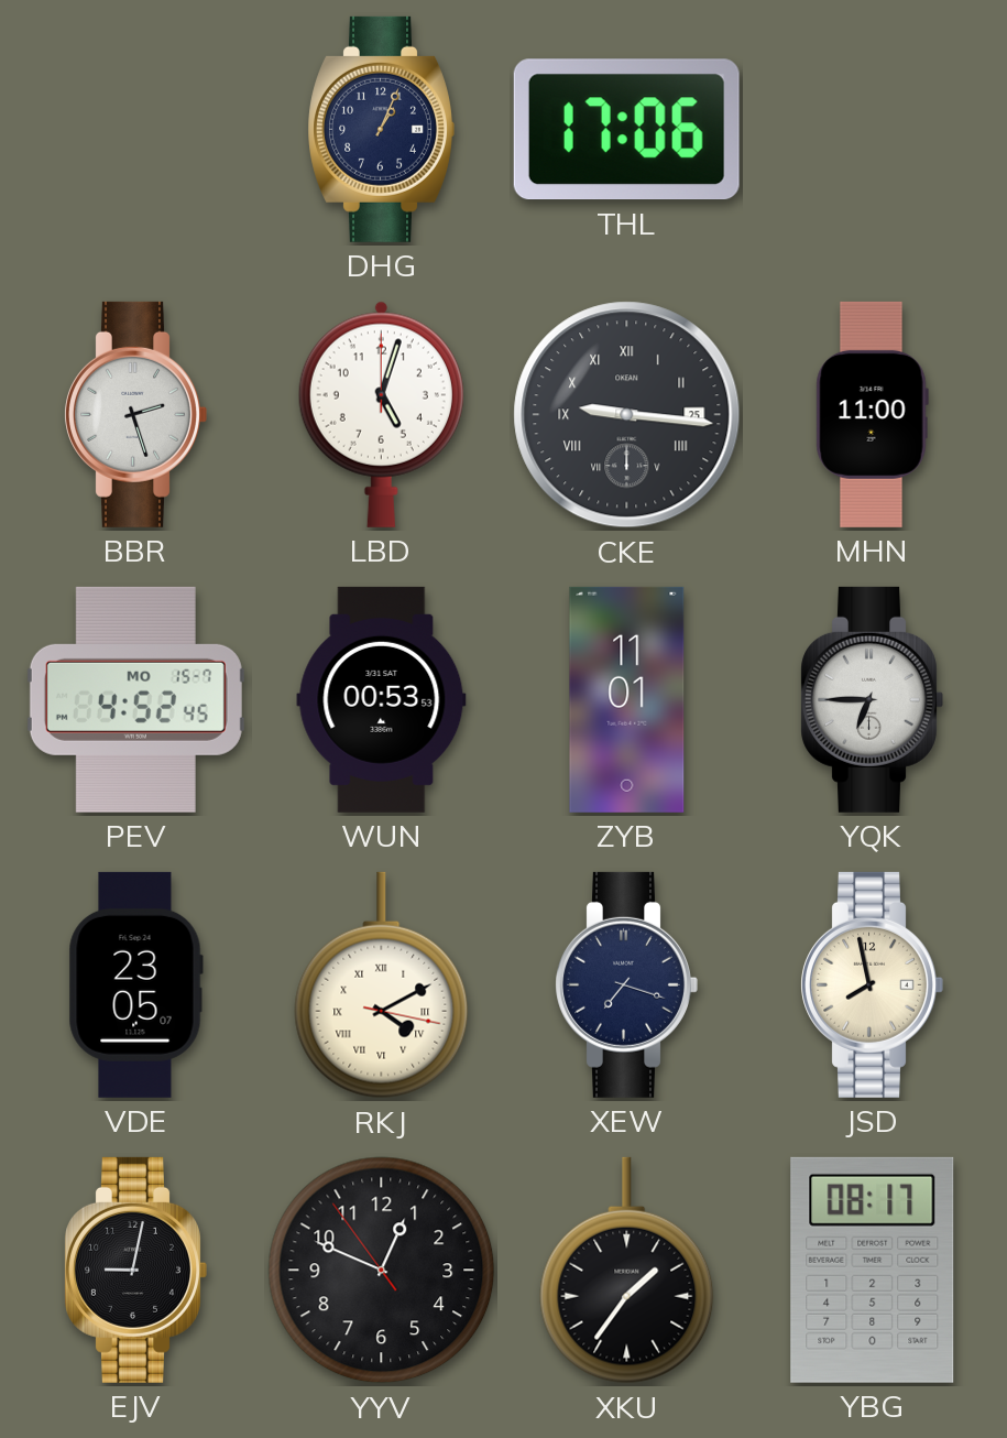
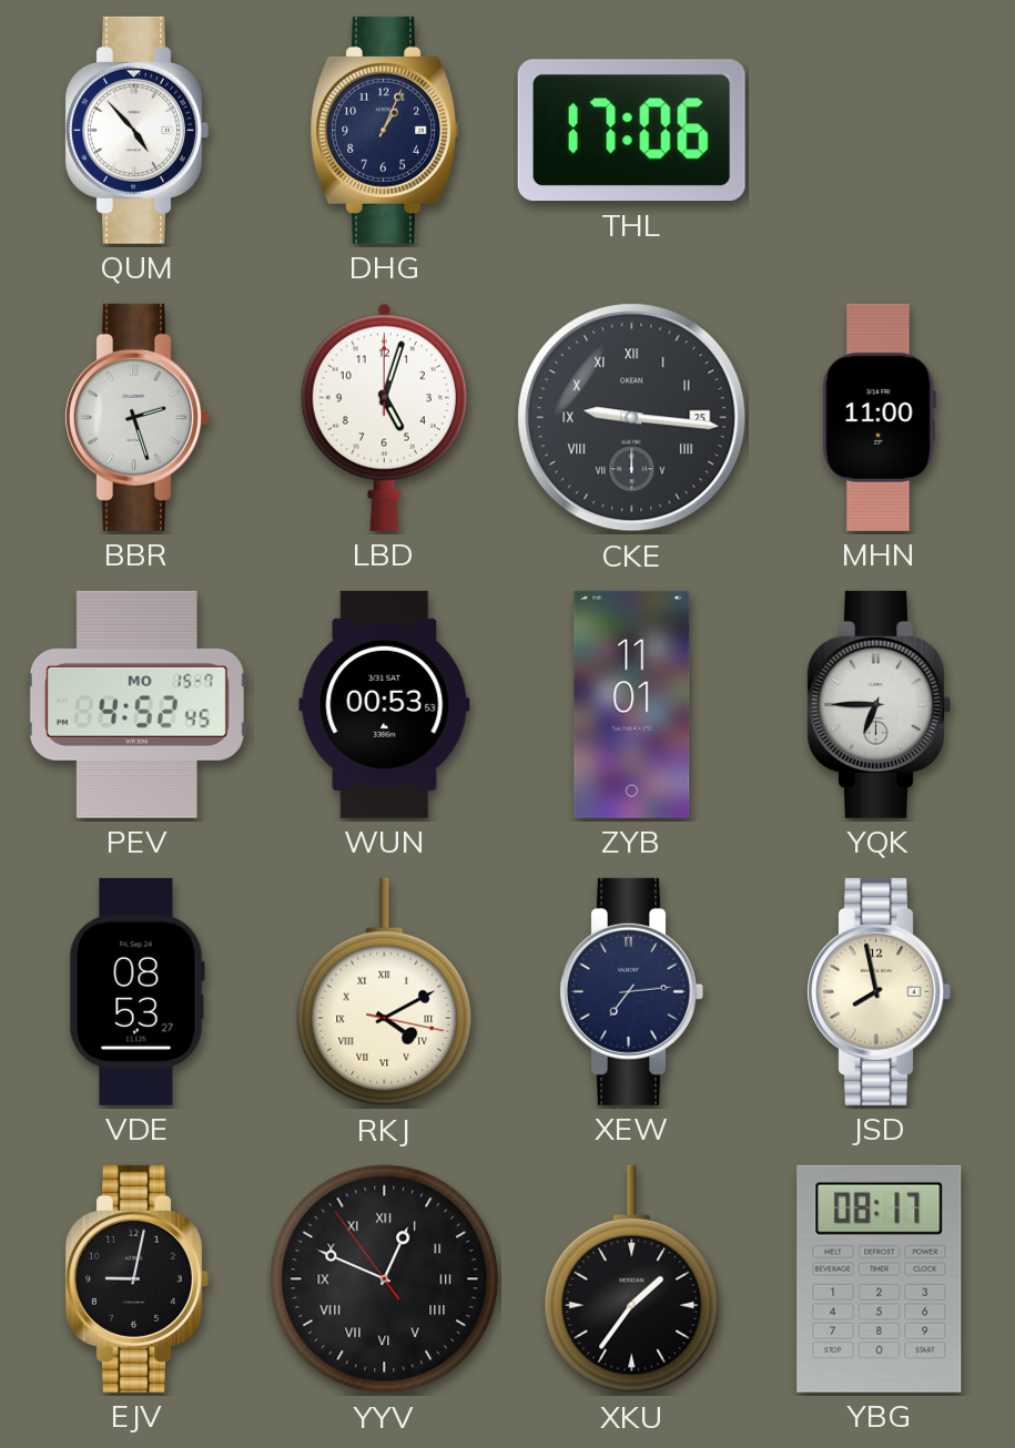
QUM: none -> 4:53
VDE: 23:05 -> 08:53
XEW: 7:18 -> 7:14
YYV numerals: Arabic -> Roman
